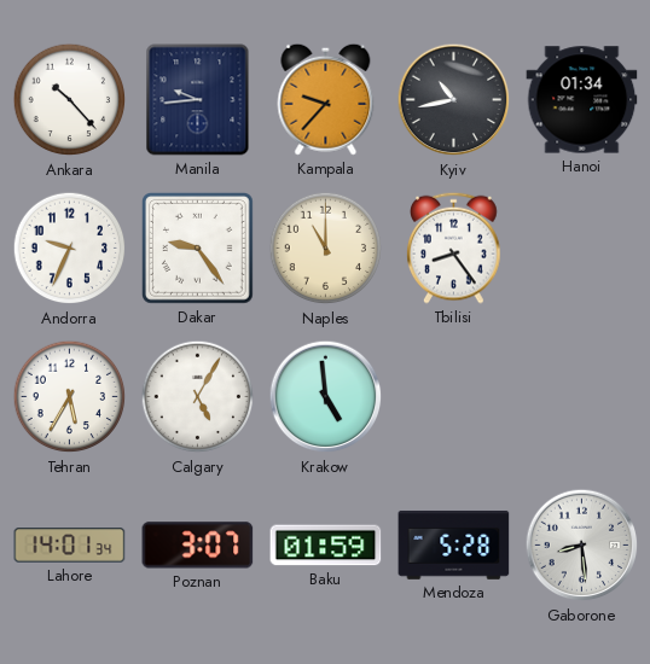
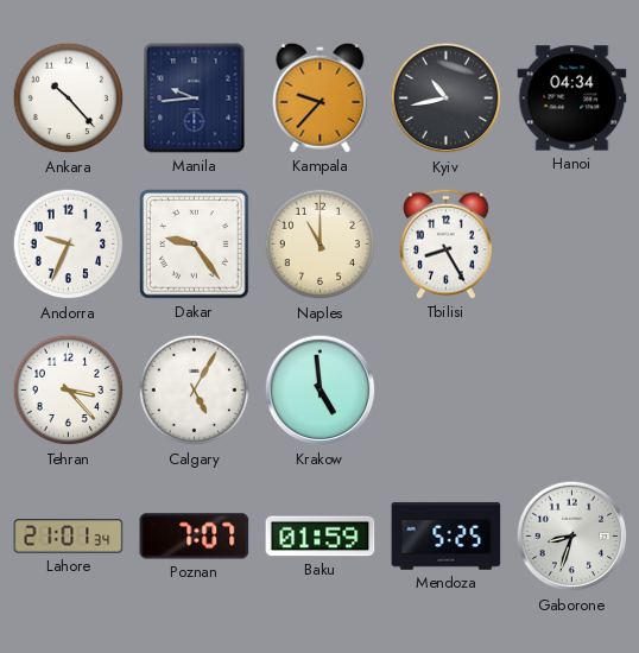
Hanoi: 01:34 -> 04:34
Tbilisi: 8:24 -> 8:25
Tehran: 5:35 -> 3:23
Lahore: 14:01 -> 21:01
Poznan: 3:07 -> 7:07
Mendoza: 5:28 -> 5:25
Gaborone: 8:29 -> 8:33
